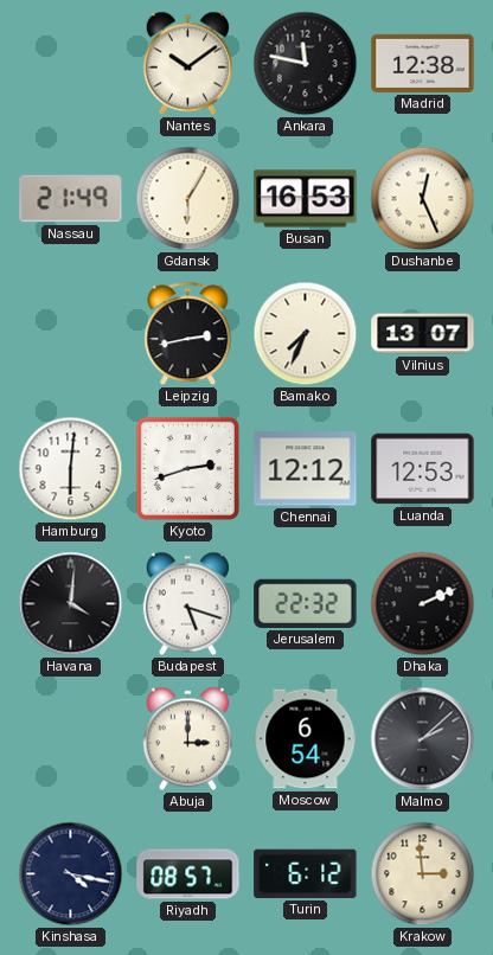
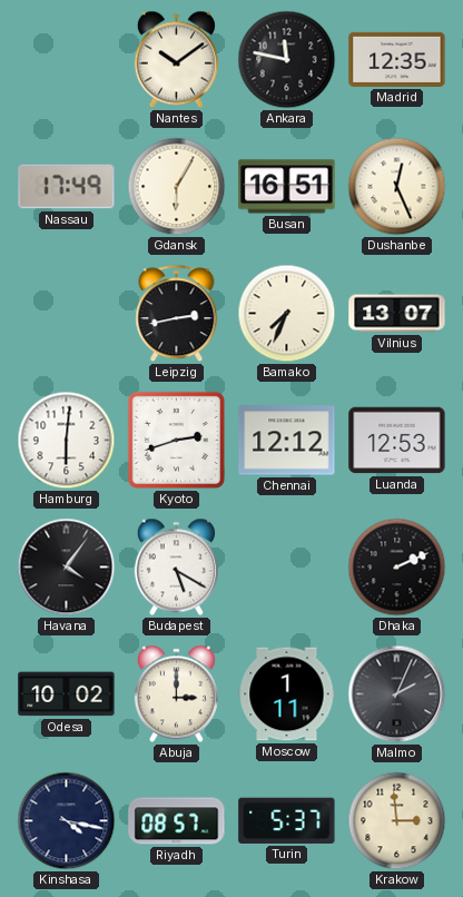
Madrid: 12:38 -> 12:35
Nassau: 21:49 -> 17:49
Busan: 16:53 -> 16:51
Havana: 4:01 -> 4:06
Budapest: 5:18 -> 5:20
Jerusalem: 22:32 -> none
Odesa: none -> 10:02
Moscow: 6:54 -> 1:11
Malmo: 2:08 -> 2:04
Turin: 6:12 -> 5:37
